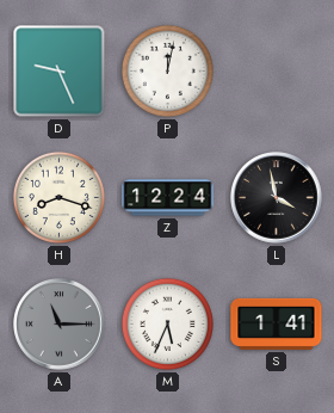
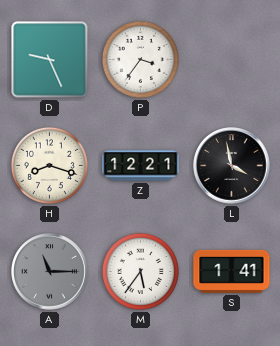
P: 12:02 -> 3:36
Z: 12:24 -> 12:21
M: 5:34 -> 5:36
